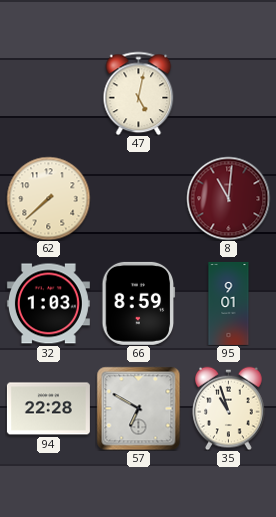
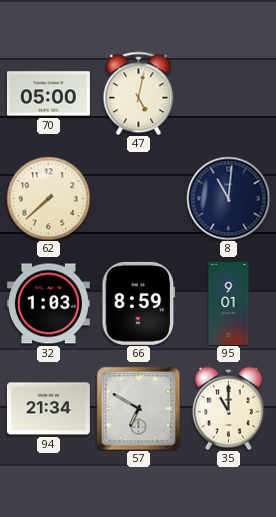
70: none -> 05:00
8 dial: burgundy -> navy
94: 22:28 -> 21:34
35: 10:57 -> 11:00
